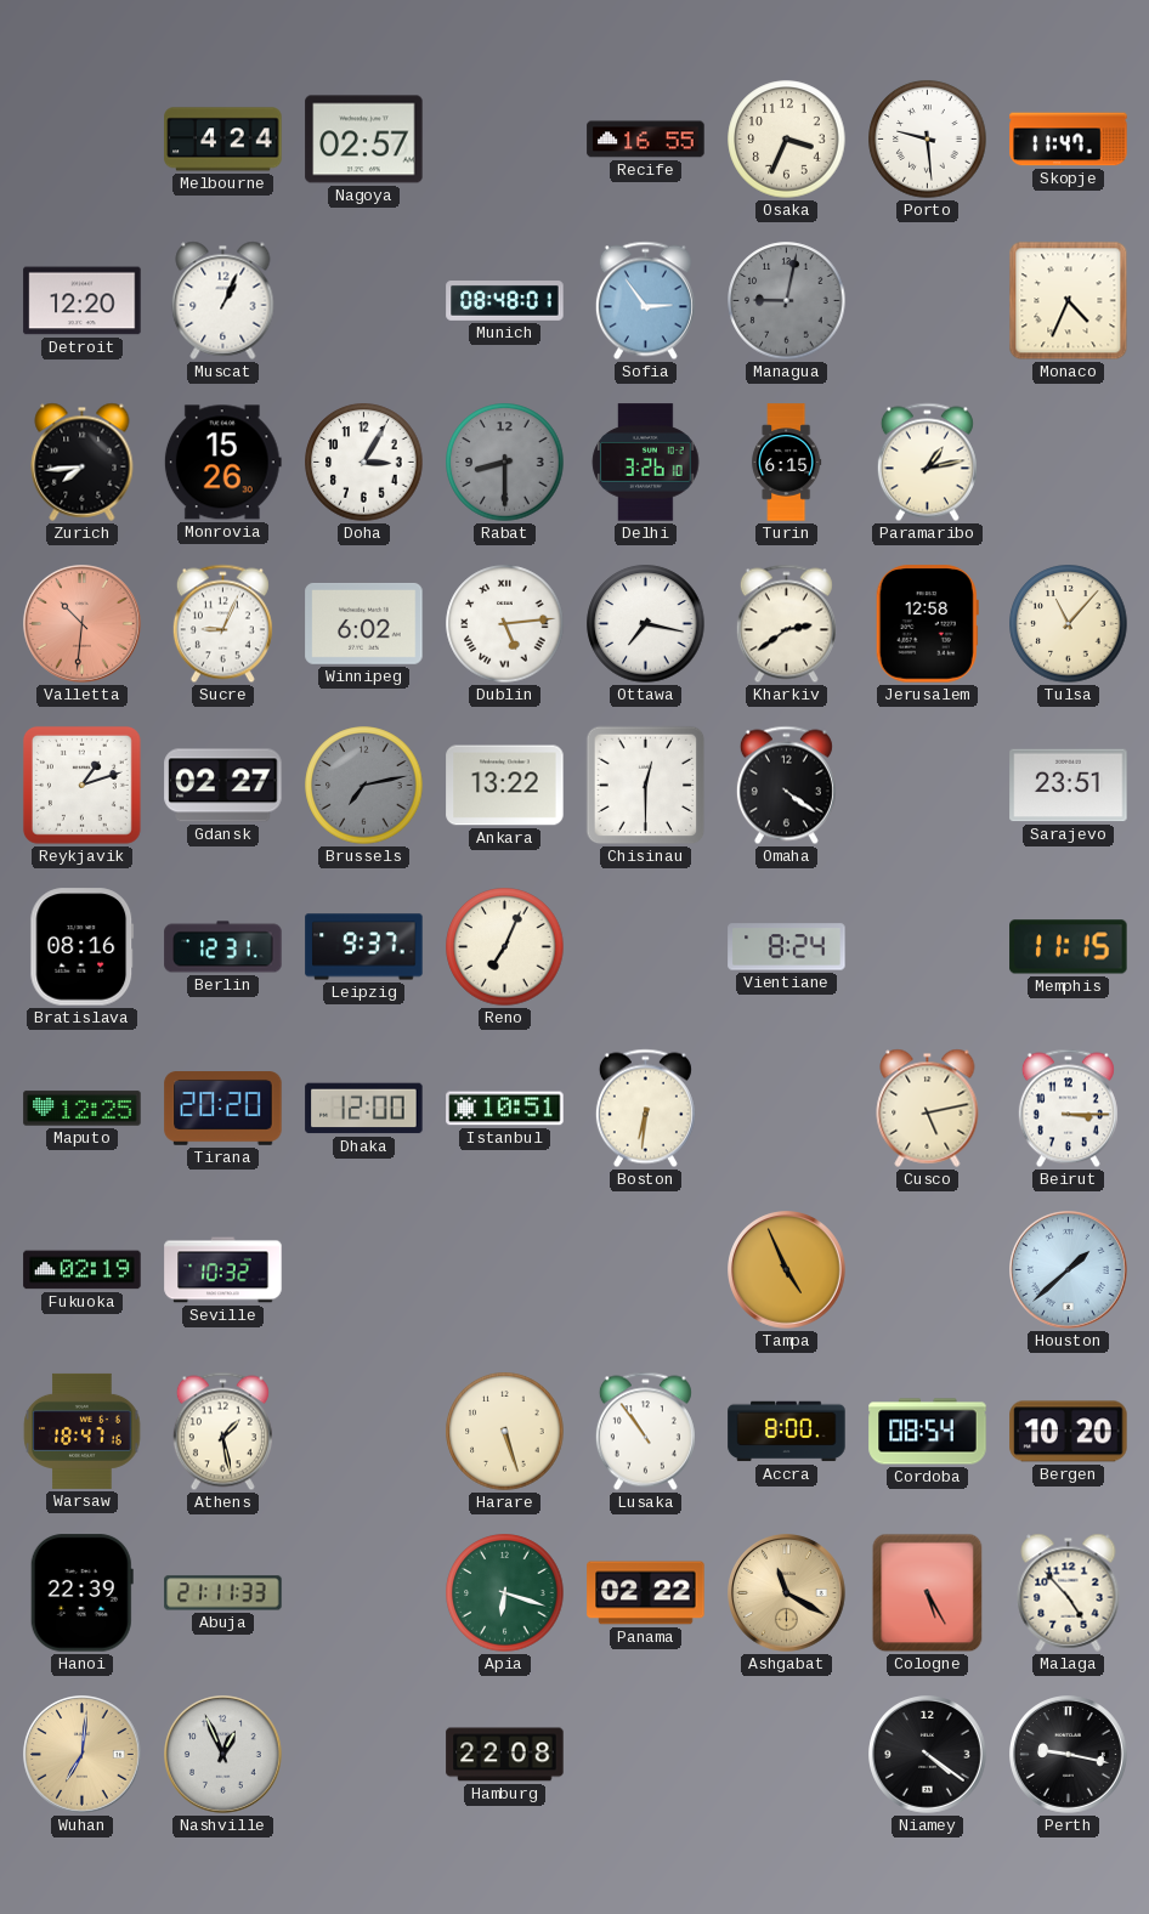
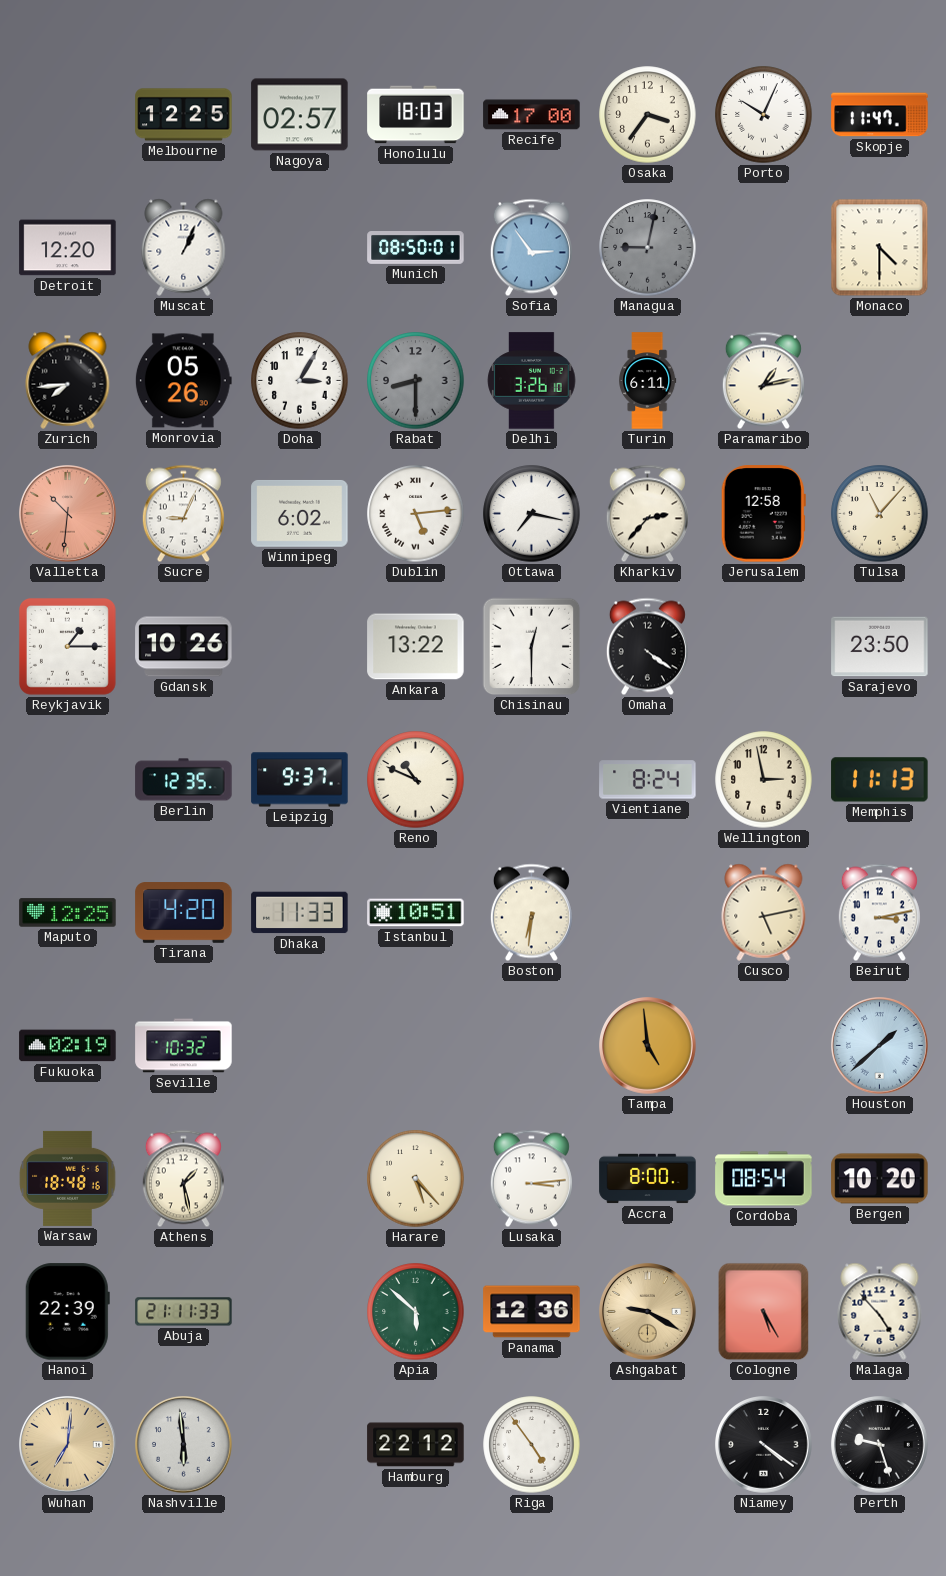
Melbourne: 4:24 -> 12:25
Honolulu: none -> 18:03
Recife: 16:55 -> 17:00
Osaka: 3:34 -> 3:36
Porto: 9:29 -> 10:04
Munich: 08:48 -> 08:50
Monaco: 4:34 -> 4:30
Monrovia: 15:26 -> 05:26
Turin: 6:15 -> 6:11
Kharkiv: 2:39 -> 2:37
Reykjavik: 1:12 -> 1:15
Gdansk: 02:27 -> 10:26
Brussels: 7:13 -> none
Sarajevo: 23:51 -> 23:50
Bratislava: 08:16 -> none
Berlin: 12:31 -> 12:35
Reno: 7:04 -> 10:49
Wellington: none -> 2:58
Memphis: 11:15 -> 11:13
Tirana: 20:20 -> 4:20
Dhaka: 12:00 -> 11:33
Beirut: 3:15 -> 3:13
Tampa: 4:56 -> 4:59
Warsaw: 18:47 -> 18:48
Harare: 5:27 -> 5:23
Lusaka: 10:54 -> 3:14
Apia: 6:18 -> 5:52
Panama: 02:22 -> 12:36
Ashgabat: 11:20 -> 9:20
Nashville: 12:56 -> 5:59
Hamburg: 22:08 -> 22:12
Riga: none -> 4:54
Perth: 9:17 -> 9:27
